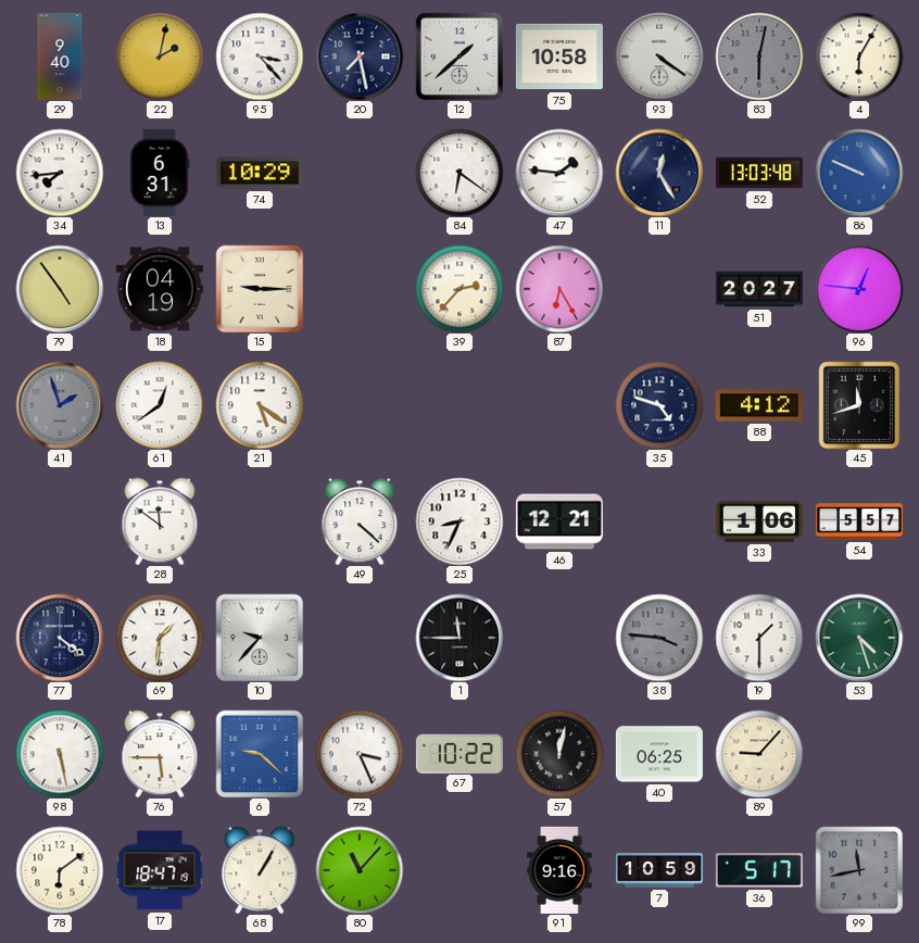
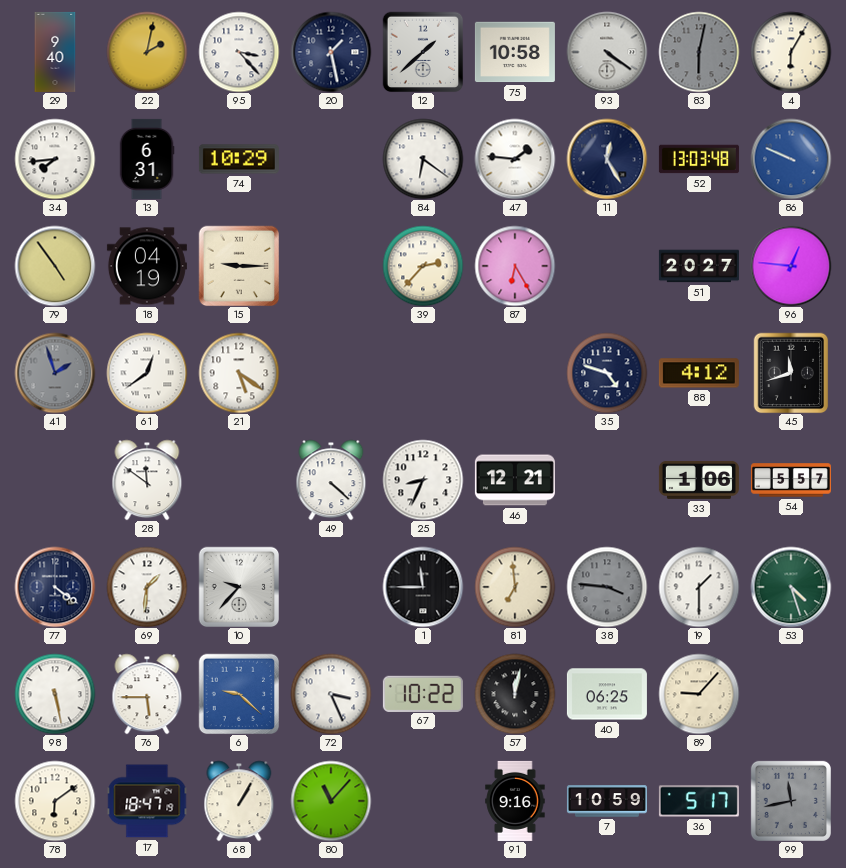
20: 7:28 -> 1:28
81: none -> 6:59
